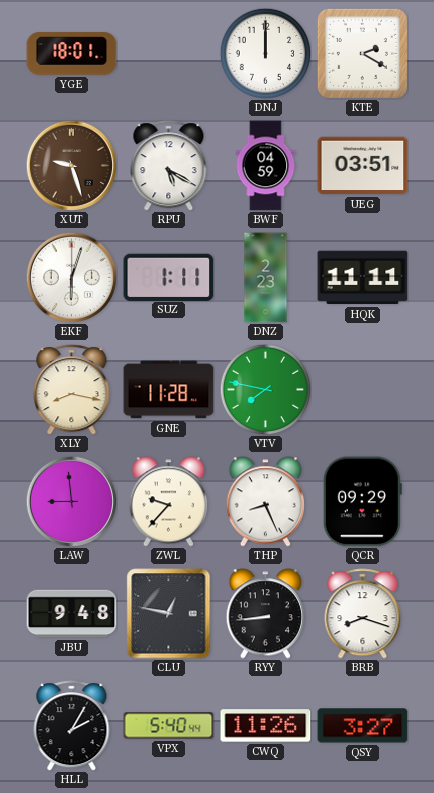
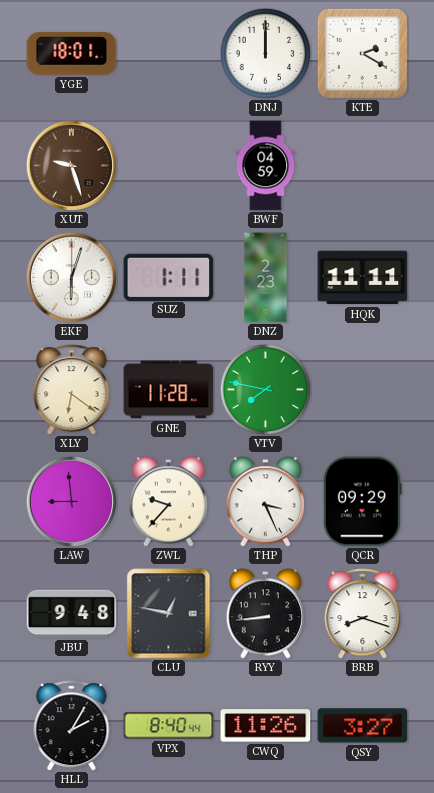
RPU: 5:20 -> none
UEG: 03:51 -> none
XLY: 8:17 -> 6:21
THP: 8:26 -> 3:26
VPX: 5:40 -> 8:40
